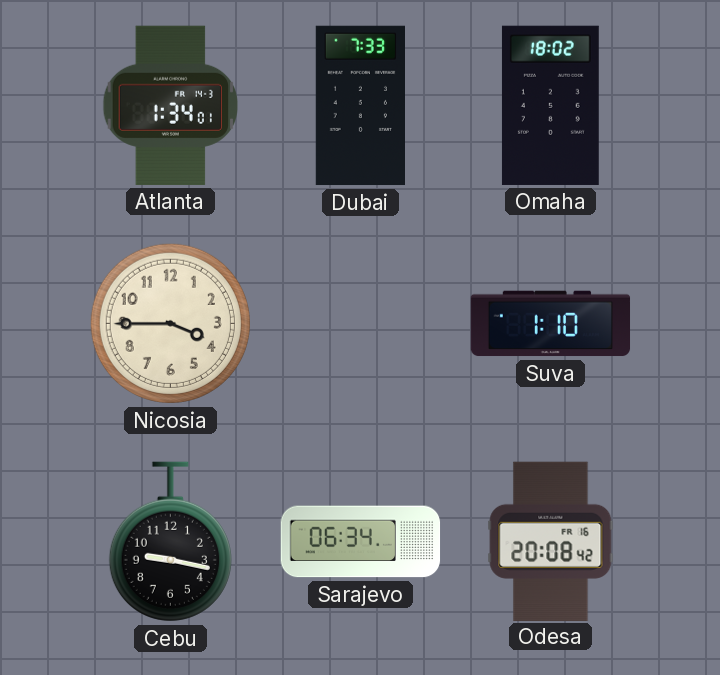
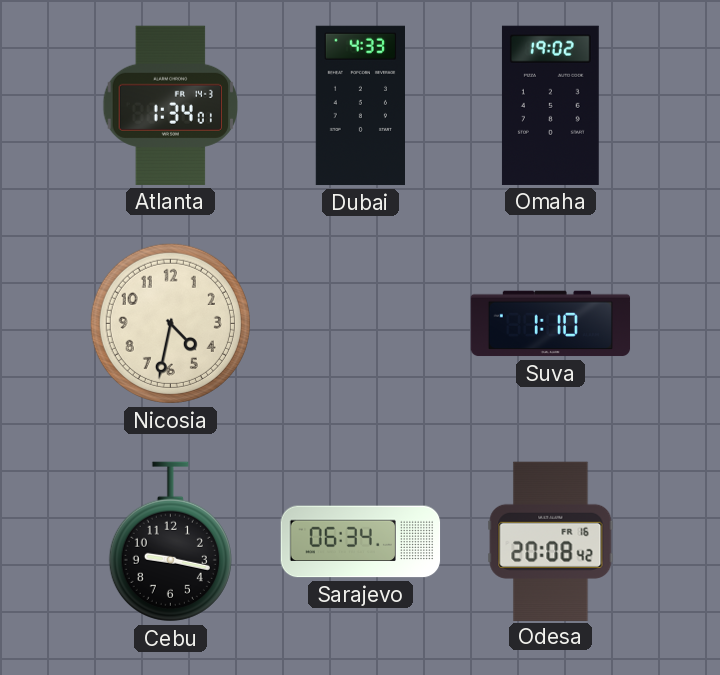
Dubai: 7:33 -> 4:33
Omaha: 18:02 -> 19:02
Nicosia: 3:45 -> 4:32
